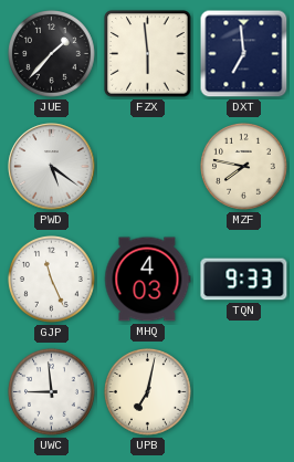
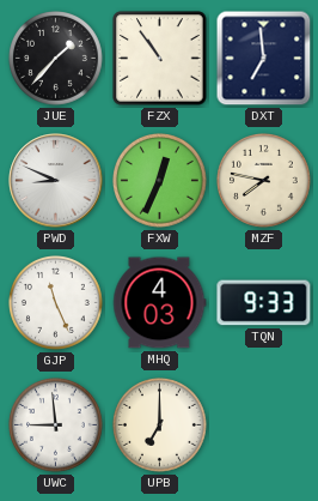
FZX: 5:59 -> 10:54
PWD: 5:21 -> 8:49
FXW: none -> 12:34
UPB: 7:02 -> 7:00
